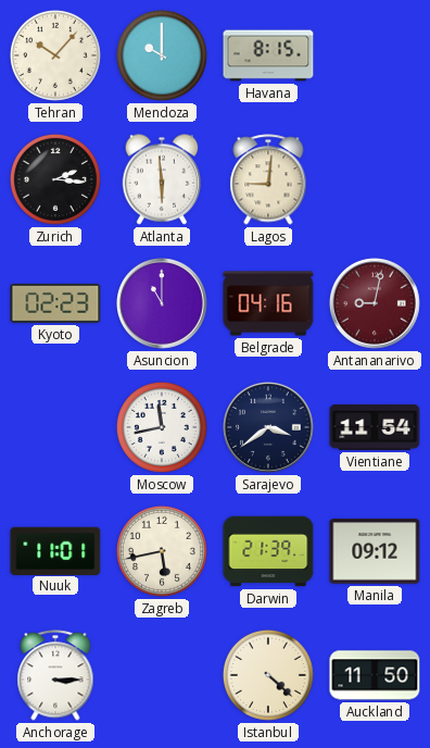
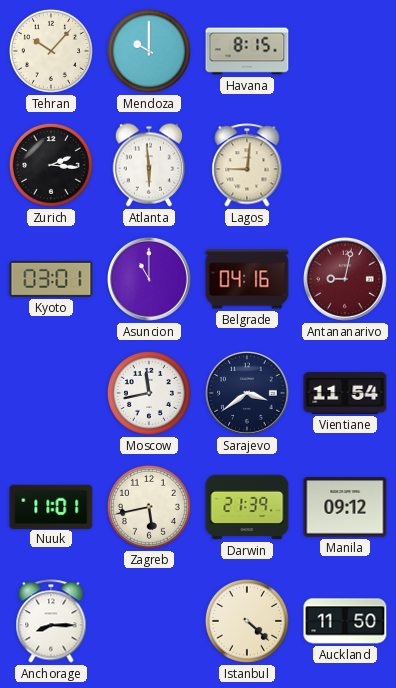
Kyoto: 02:23 -> 03:01
Anchorage: 3:15 -> 8:15
